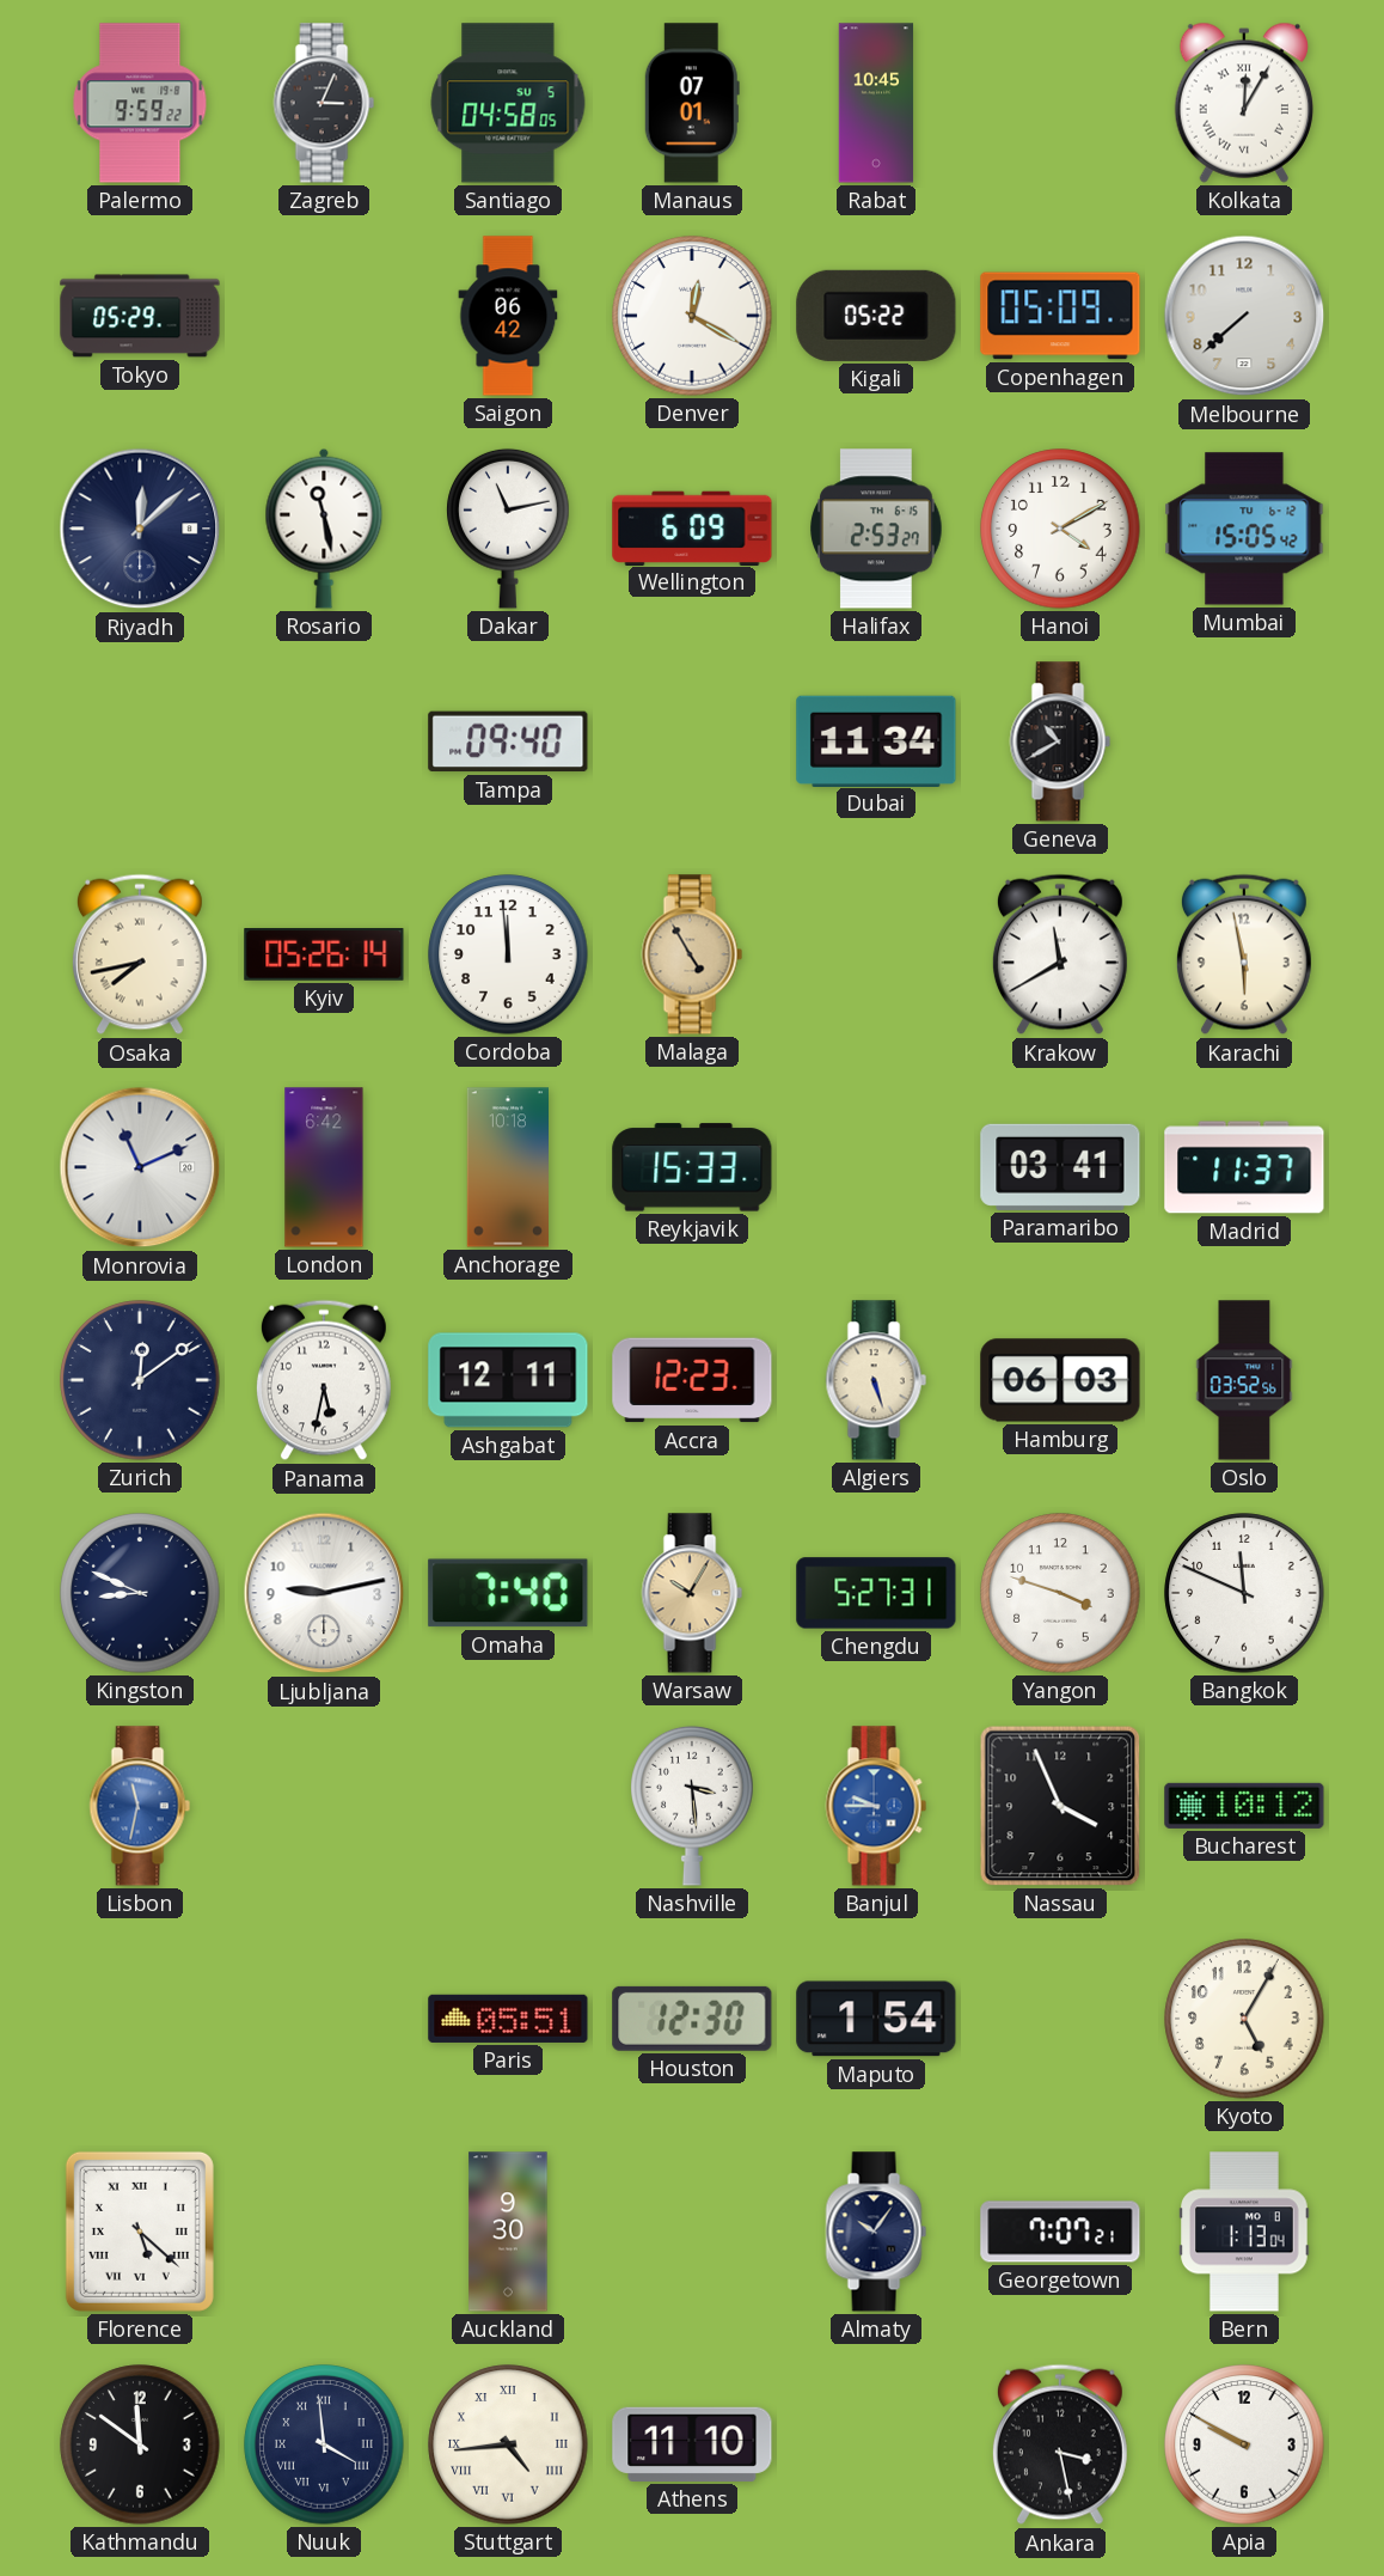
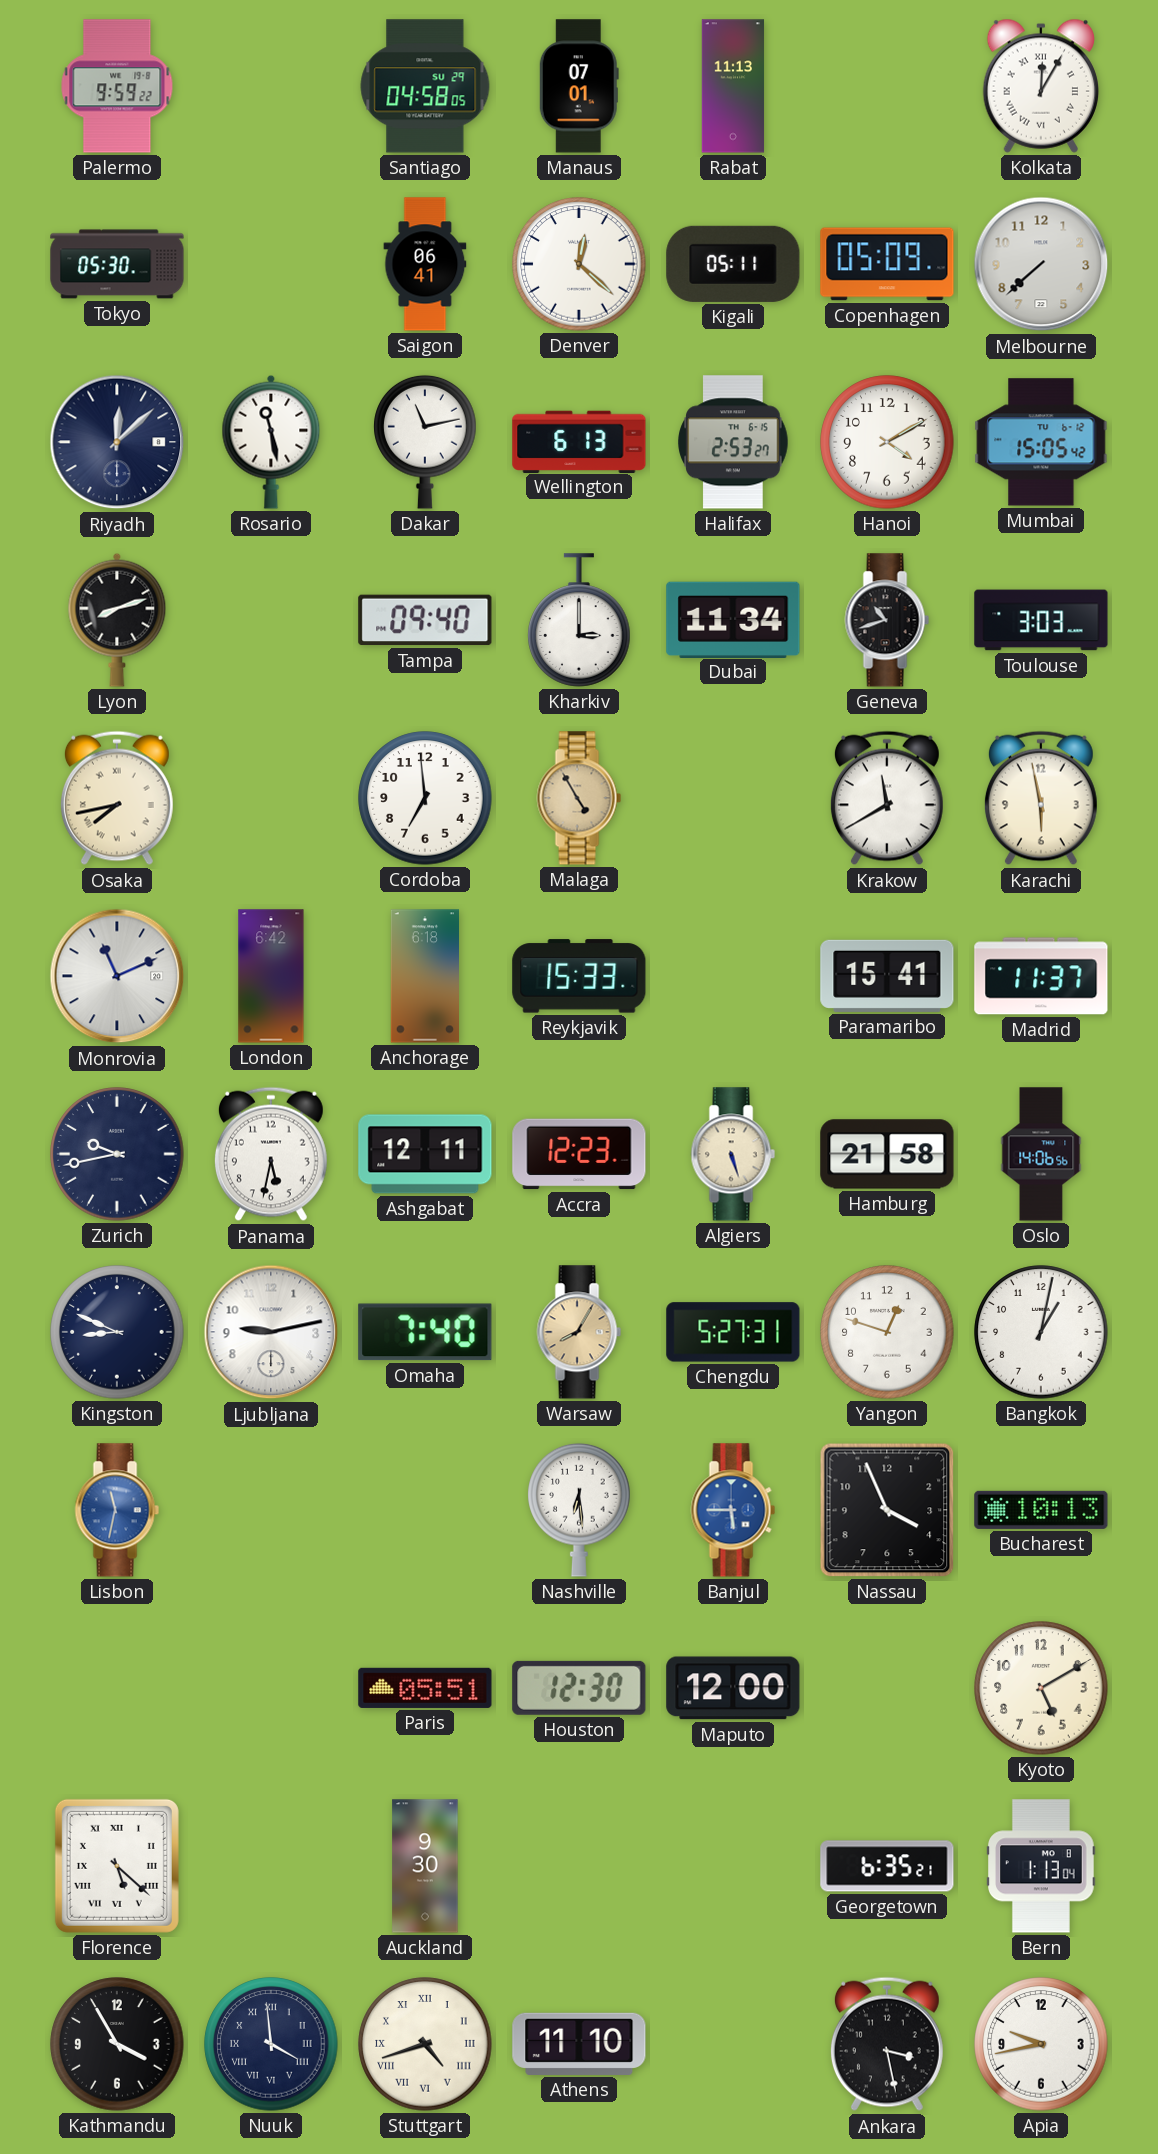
Zagreb: 3:04 -> none
Santiago date: SU 5 -> SU 29
Rabat: 10:45 -> 11:13
Tokyo: 05:29 -> 05:30
Saigon: 06:42 -> 06:41
Denver: 12:20 -> 12:22
Kigali: 05:22 -> 05:11
Wellington: 6:09 -> 6:13
Lyon: none -> 8:12
Kharkiv: none -> 3:00
Geneva: 10:40 -> 10:42
Toulouse: none -> 3:03
Kyiv: 05:26 -> none
Cordoba: 11:59 -> 6:59
Anchorage: 10:18 -> 6:18
Paramaribo: 03:41 -> 15:41
Zurich: 12:09 -> 9:43
Hamburg: 06:03 -> 21:58
Oslo: 03:52 -> 14:06
Warsaw: 10:05 -> 8:05
Yangon: 3:48 -> 12:48
Bangkok: 11:49 -> 1:02
Nashville: 3:29 -> 6:29
Banjul: 9:45 -> 5:45
Bucharest: 10:12 -> 10:13
Maputo: 1:54 -> 12:00
Kyoto: 5:05 -> 5:10
Almaty: 10:06 -> none
Georgetown: 7:07 -> 6:35
Kathmandu: 11:51 -> 3:55
Stuttgart: 4:44 -> 4:42
Apia: 9:50 -> 9:43
